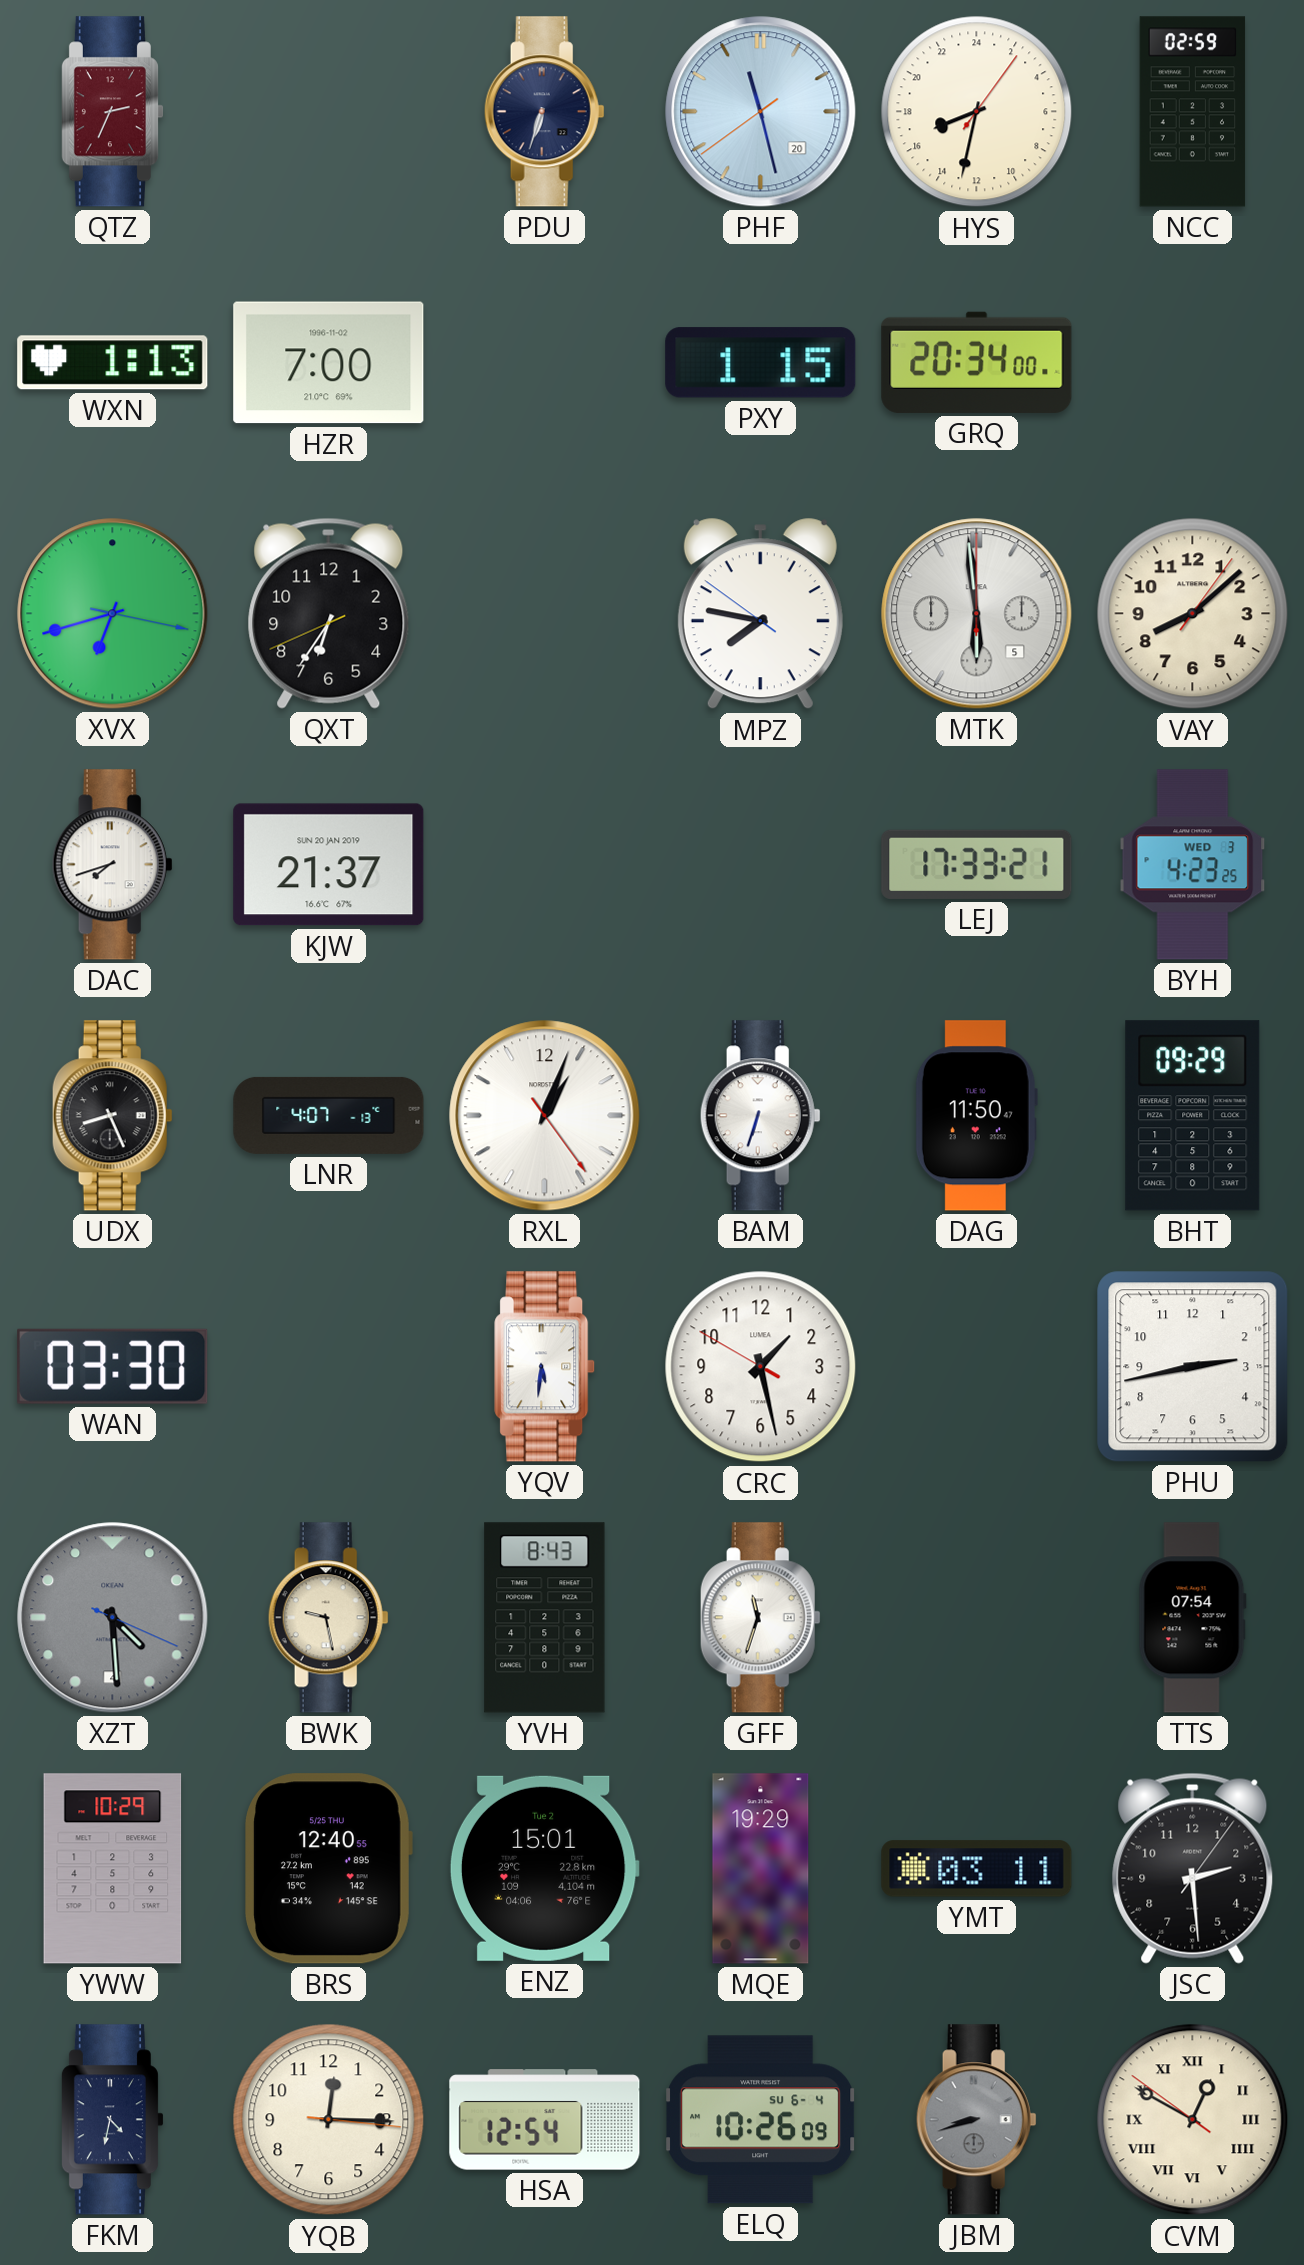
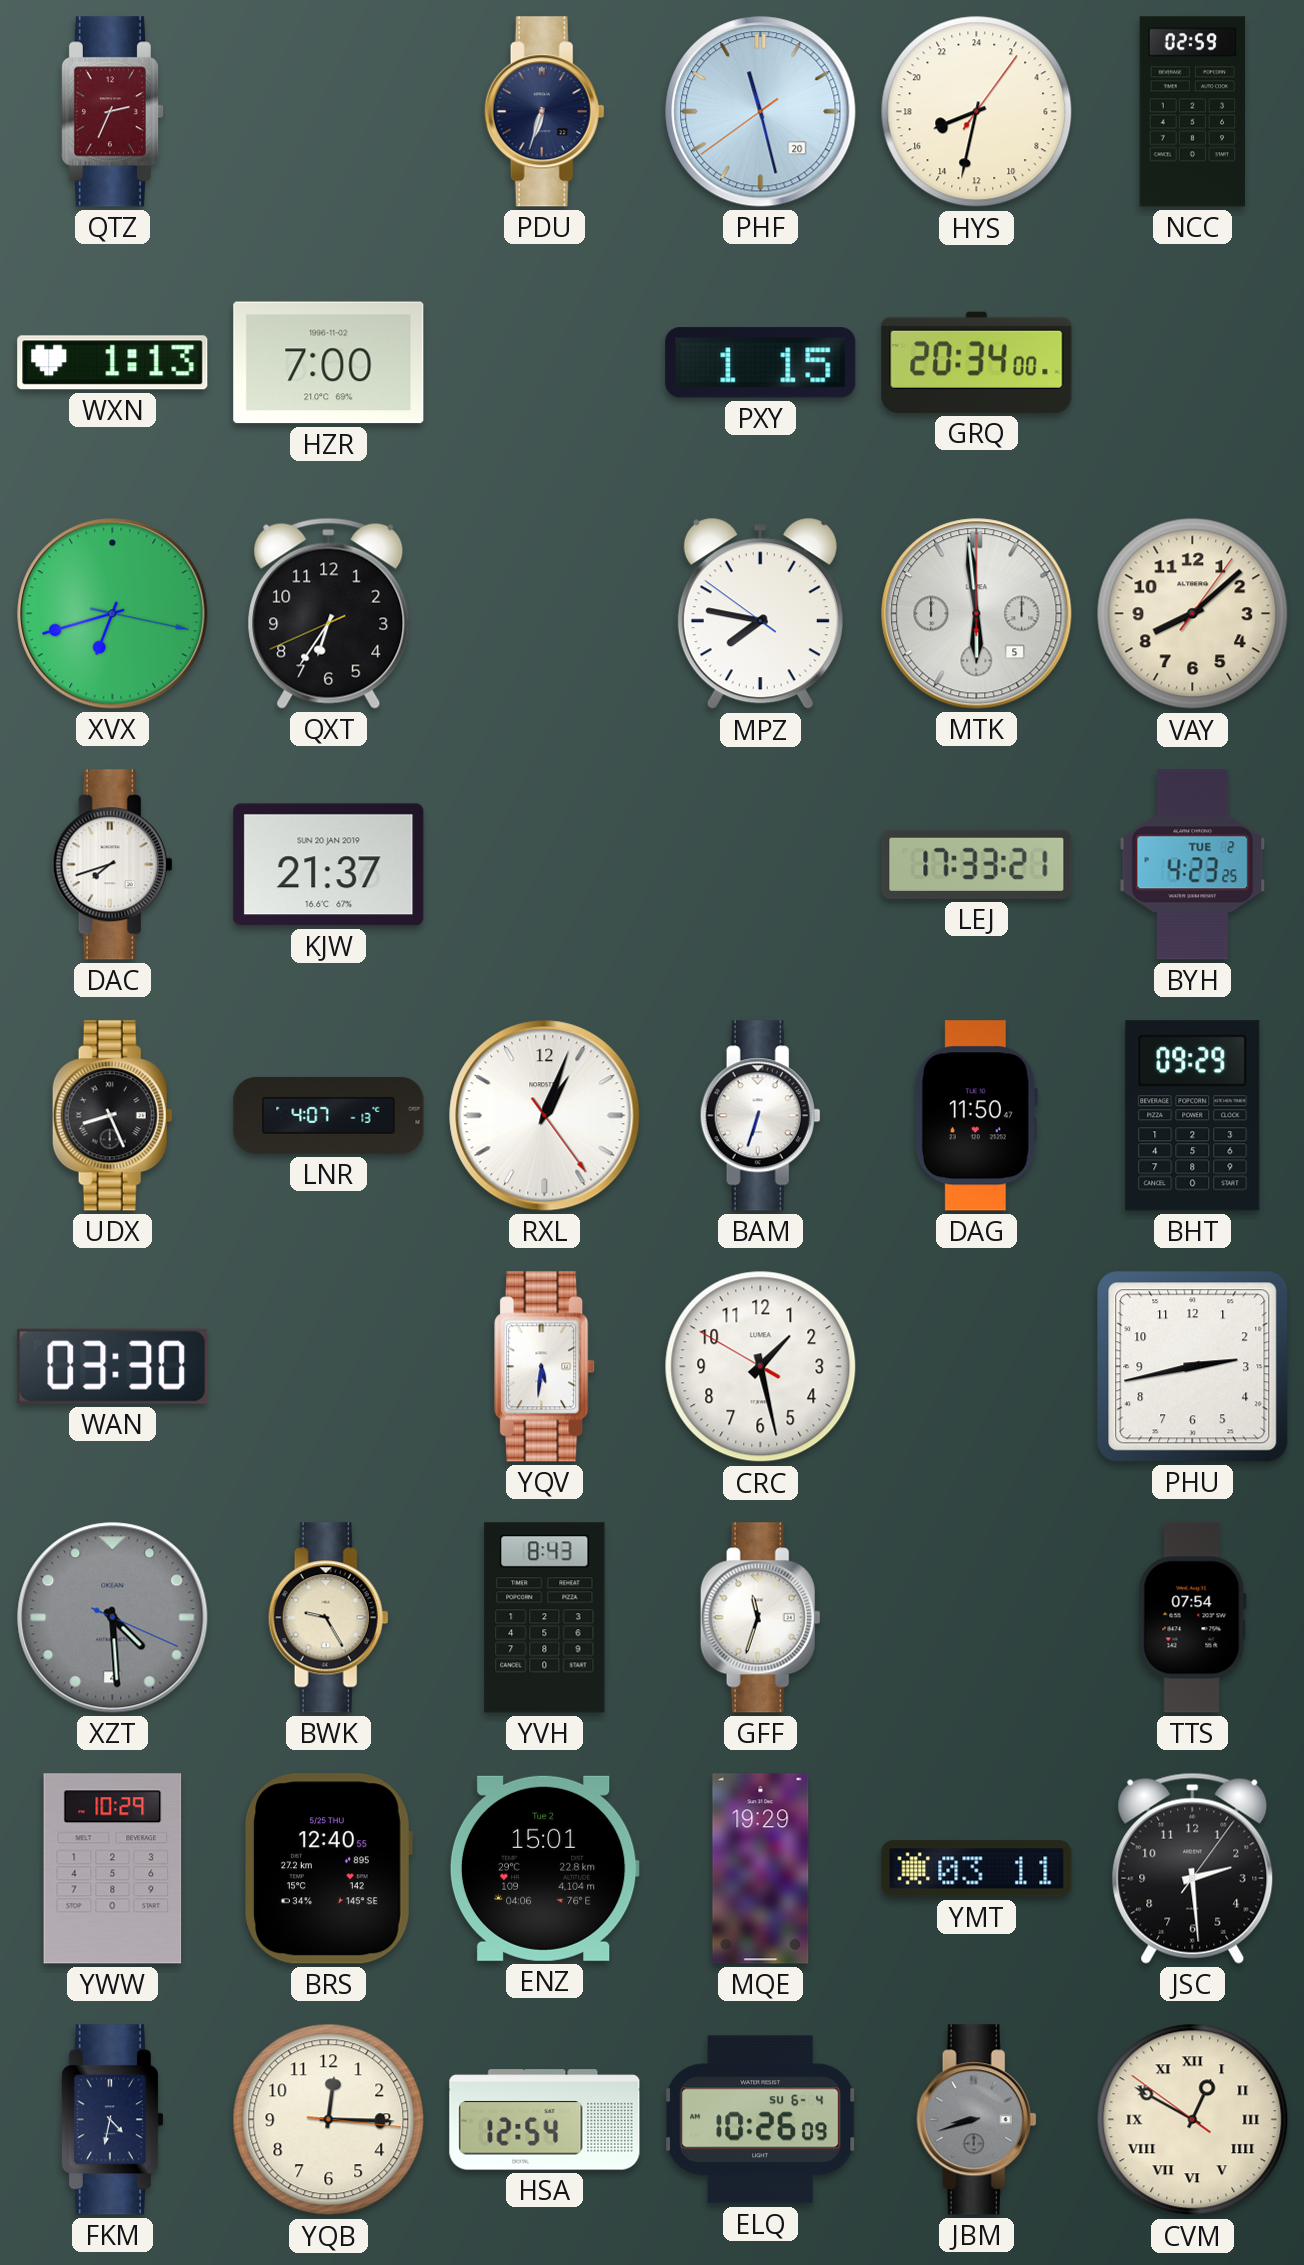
BYH date: WED 3 -> TUE 2
BWK: 9:28 -> 9:25
